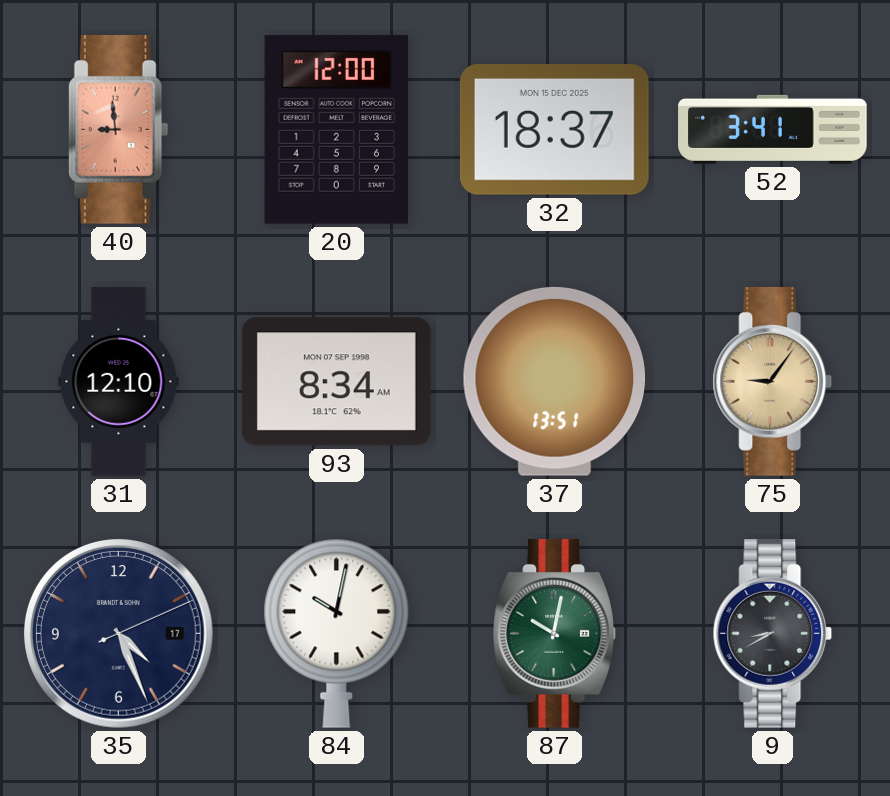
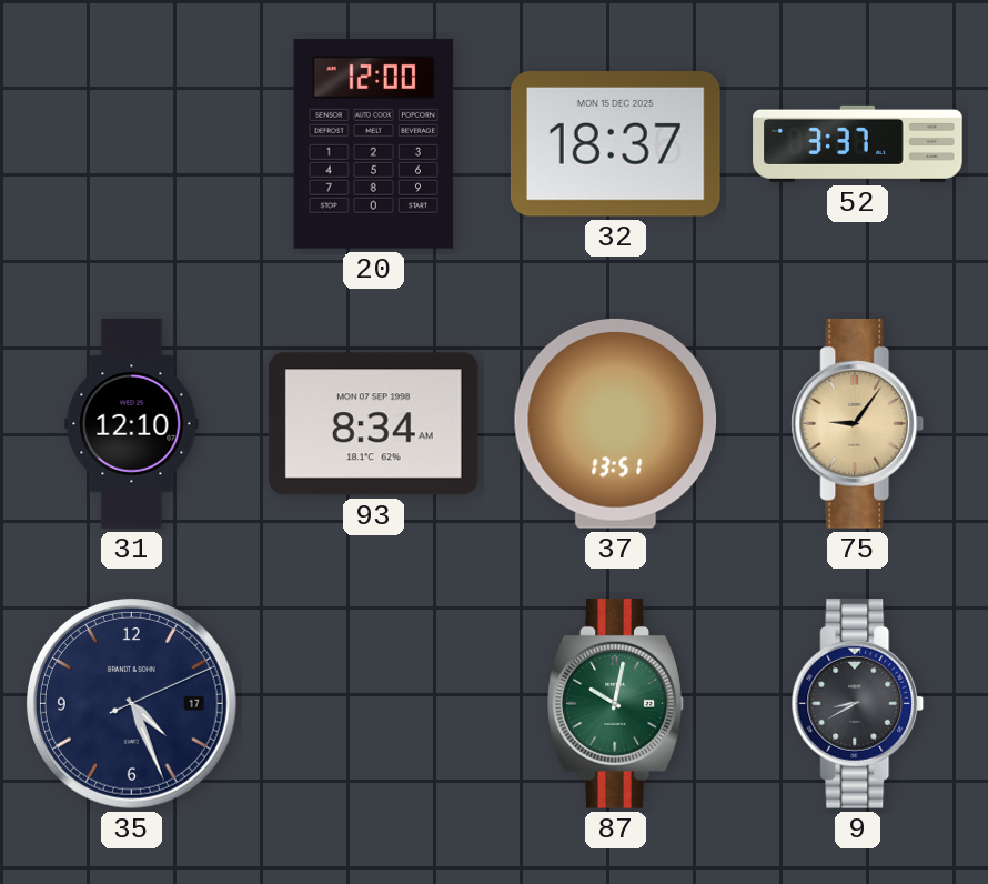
40: 8:59 -> none
52: 3:41 -> 3:37
84: 10:02 -> none
